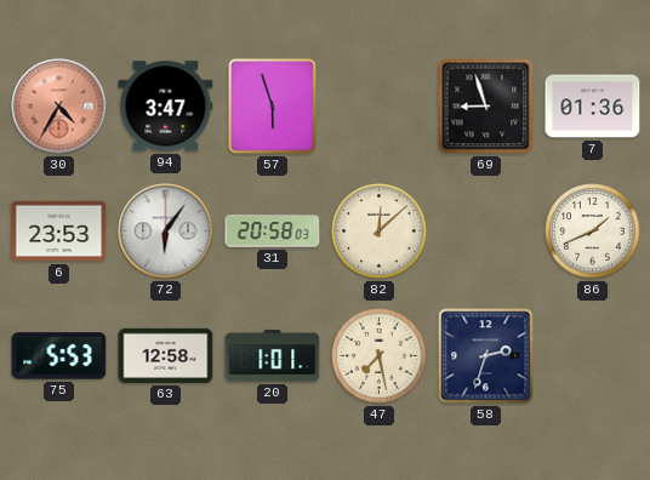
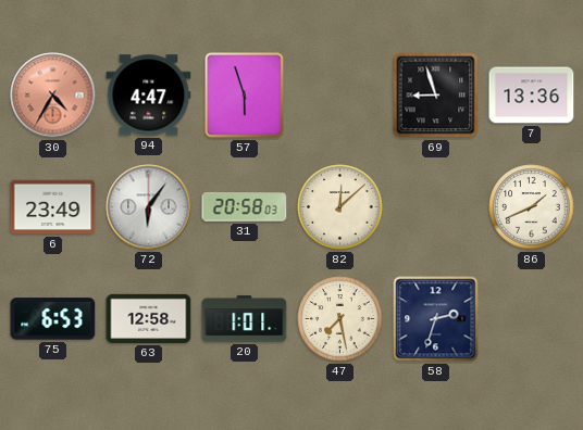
94: 3:47 -> 4:47
7: 01:36 -> 13:36
6: 23:53 -> 23:49
75: 5:53 -> 6:53
